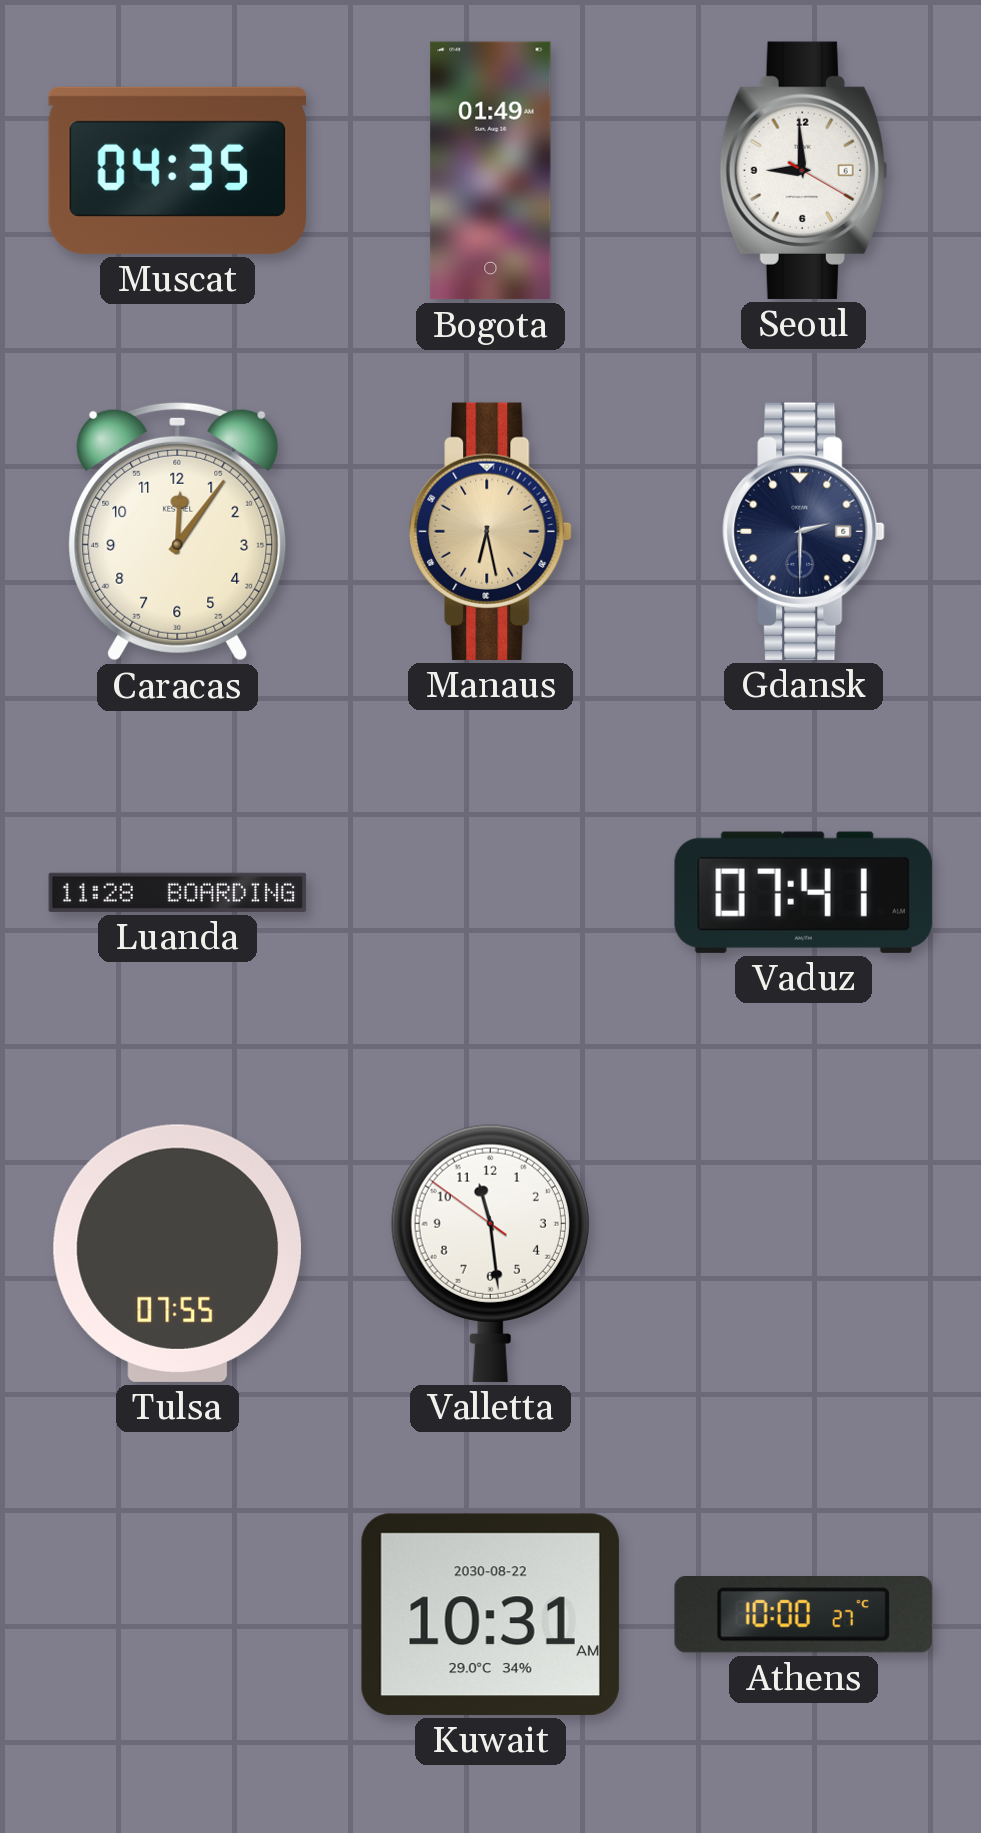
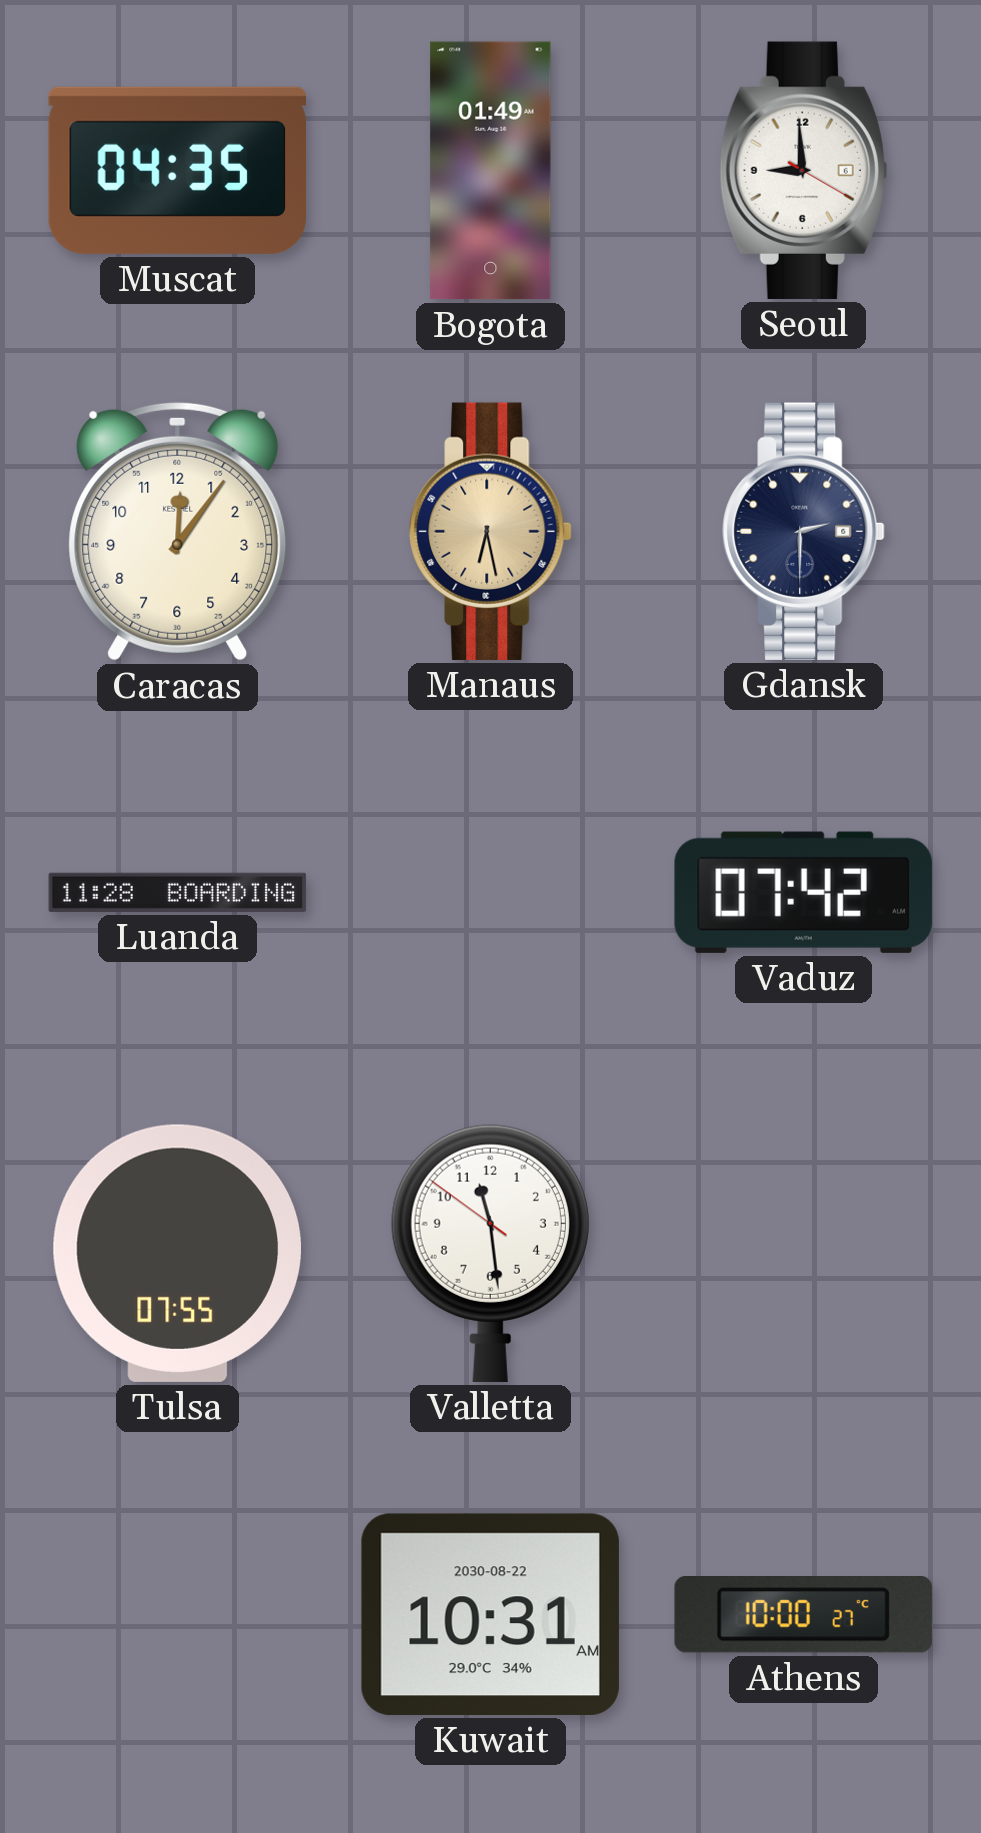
Vaduz: 07:41 -> 07:42
